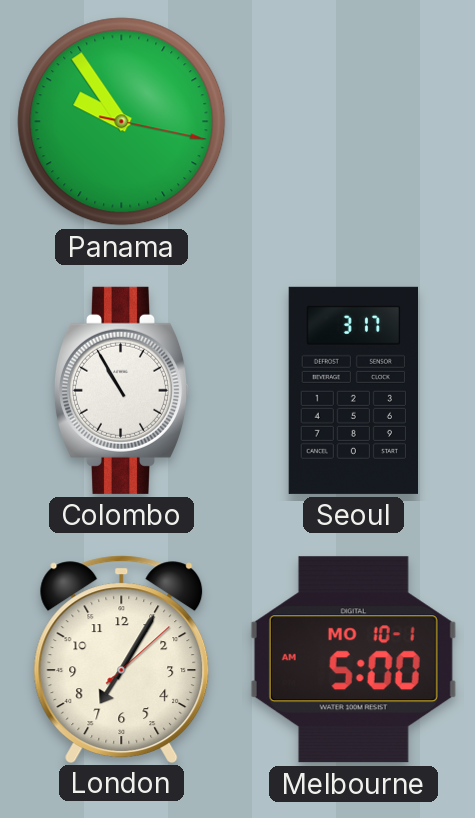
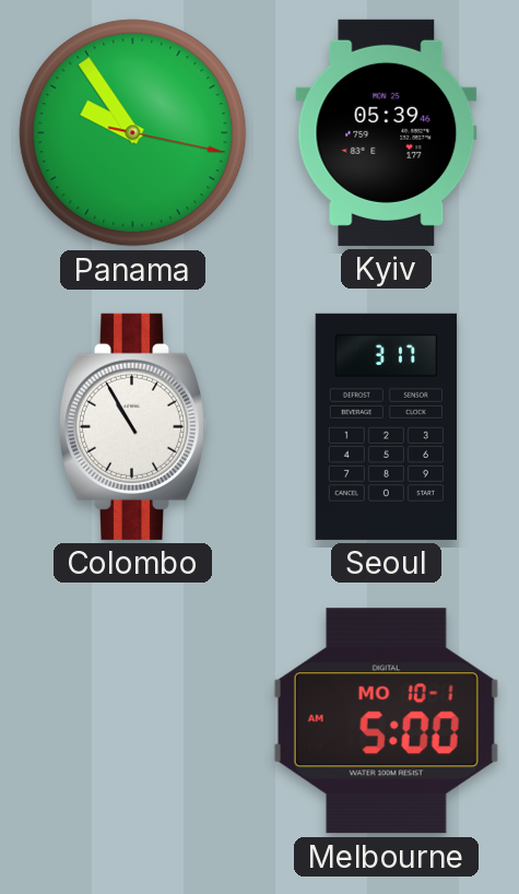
Kyiv: none -> 05:39
London: 7:05 -> none
